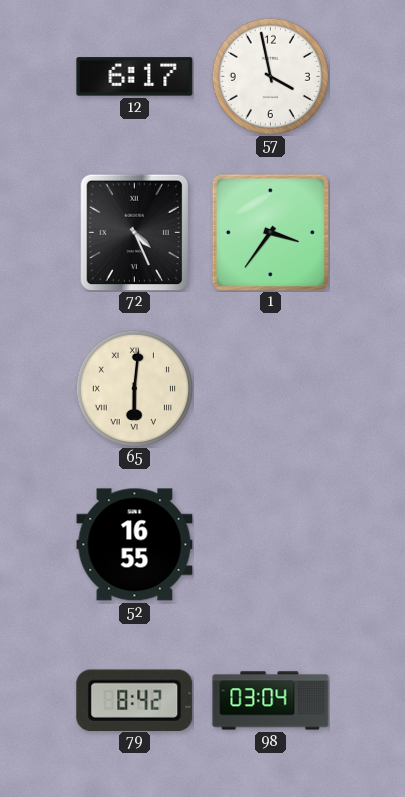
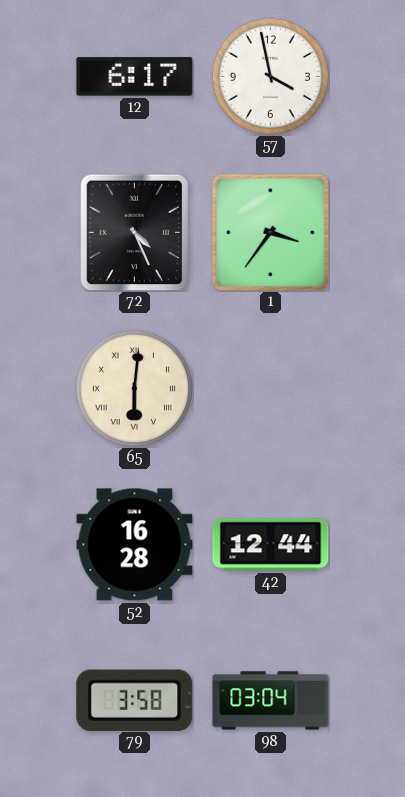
52: 16:55 -> 16:28
42: none -> 12:44
79: 8:42 -> 3:58
